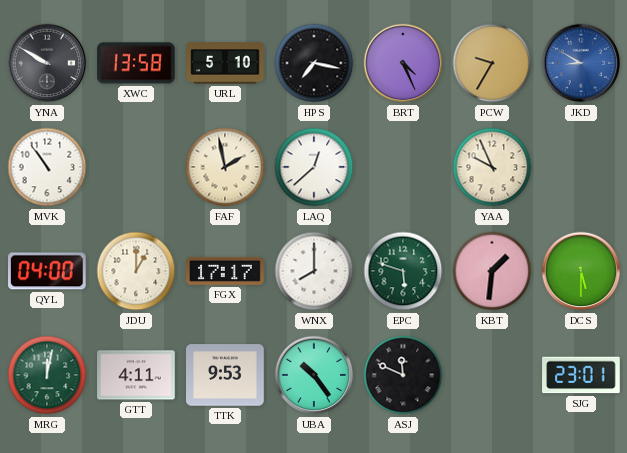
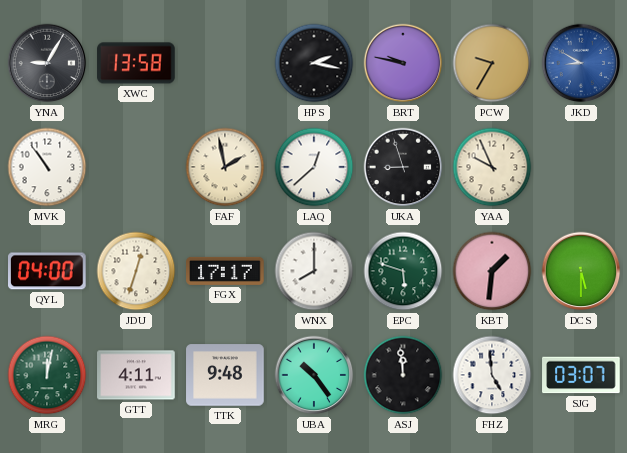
YNA: 9:50 -> 9:05
URL: 5:10 -> none
HPS: 7:17 -> 2:17
BRT: 4:26 -> 9:47
UKA: none -> 8:57
JDU: 1:00 -> 12:33
TTK: 9:53 -> 9:48
ASJ: 11:49 -> 11:59
FHZ: none -> 4:59
SJG: 23:01 -> 03:07
